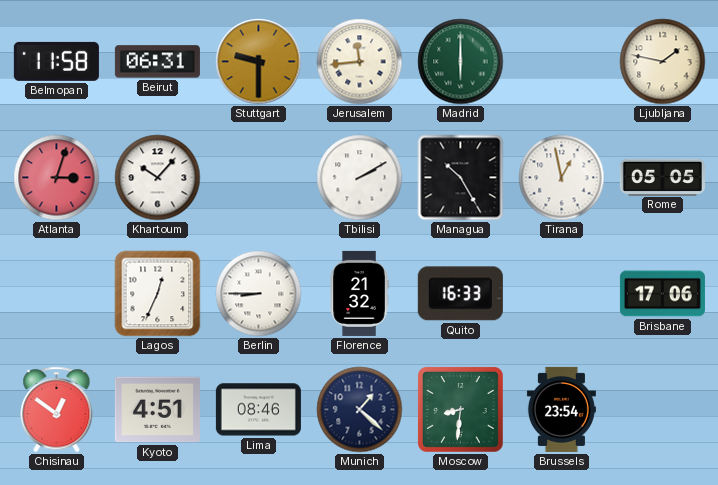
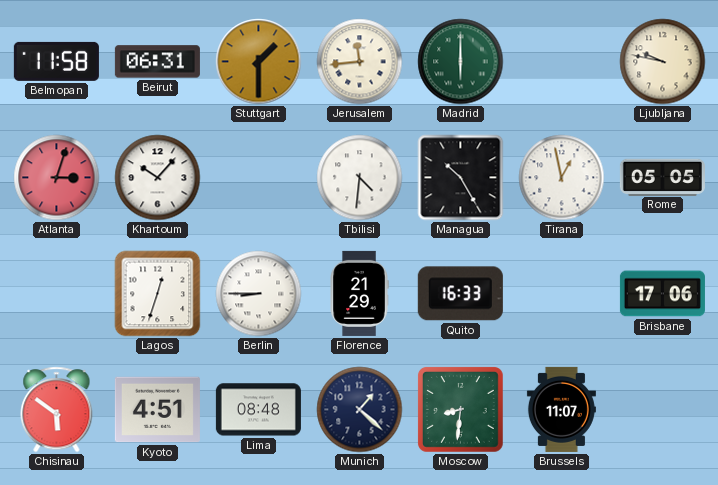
Stuttgart: 9:30 -> 1:30
Ljubljana: 1:47 -> 9:47
Tbilisi: 2:10 -> 4:31
Lagos: 12:34 -> 12:33
Florence: 21:32 -> 21:29
Chisinau: 12:51 -> 5:51
Lima: 08:46 -> 08:48
Brussels: 23:54 -> 11:07
